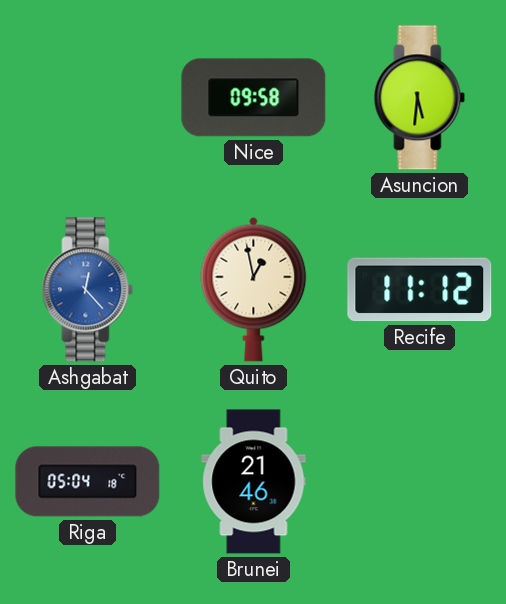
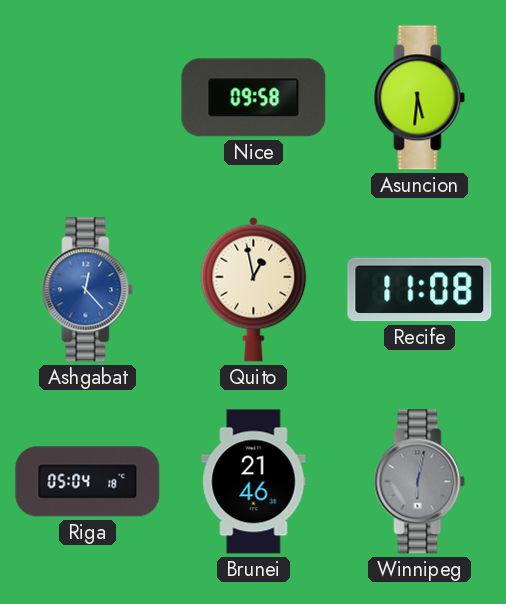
Recife: 11:12 -> 11:08
Winnipeg: none -> 6:02
